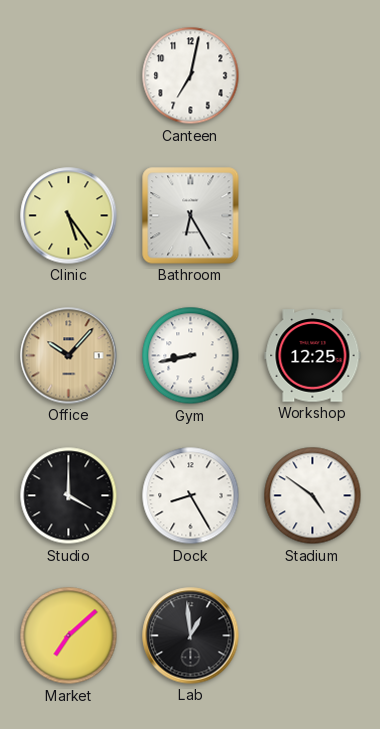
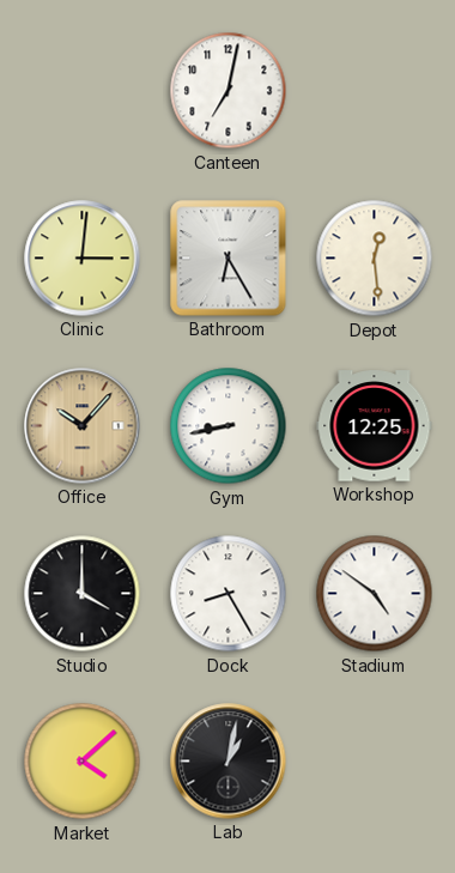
Clinic: 5:24 -> 3:01
Depot: none -> 12:29
Market: 7:08 -> 4:08
Lab: 12:59 -> 1:02
